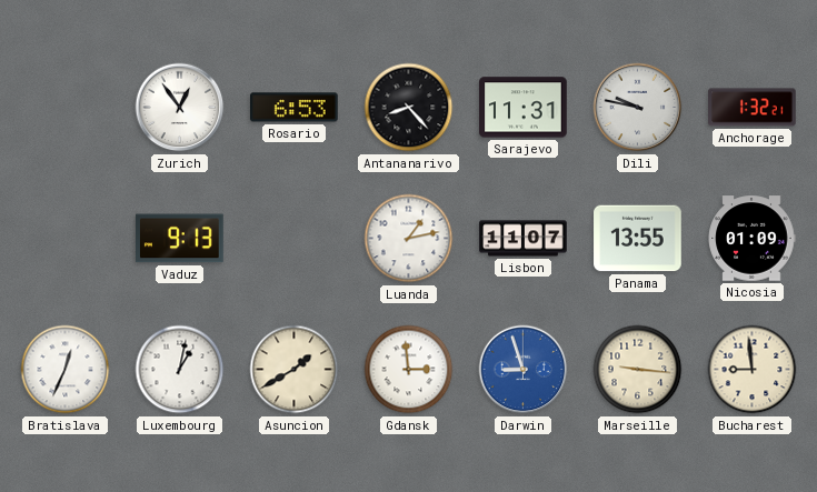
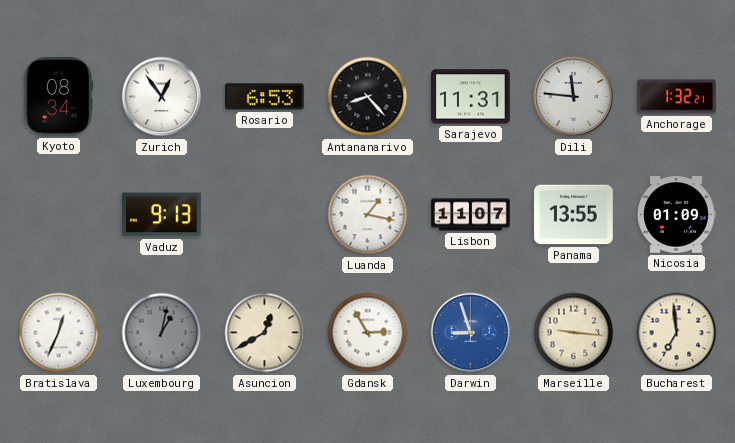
Kyoto: none -> 08:34
Dili: 9:47 -> 11:46
Luanda: 1:13 -> 1:17
Luxembourg dial: white -> grey
Asuncion: 1:40 -> 12:40
Gdansk: 2:59 -> 2:55
Bucharest: 8:59 -> 6:59
